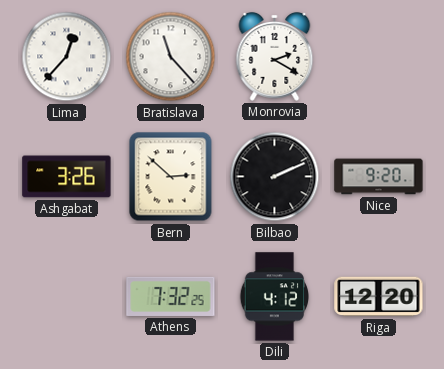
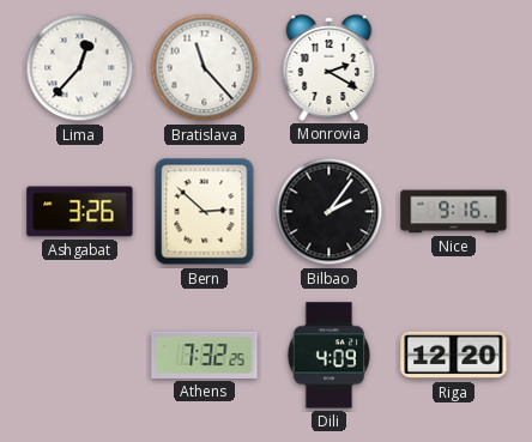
Bilbao: 2:11 -> 2:06
Nice: 9:20 -> 9:16
Dili: 4:12 -> 4:09
